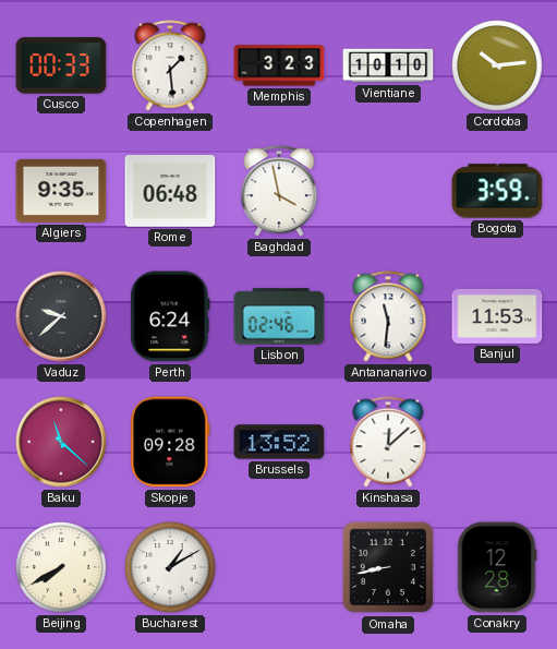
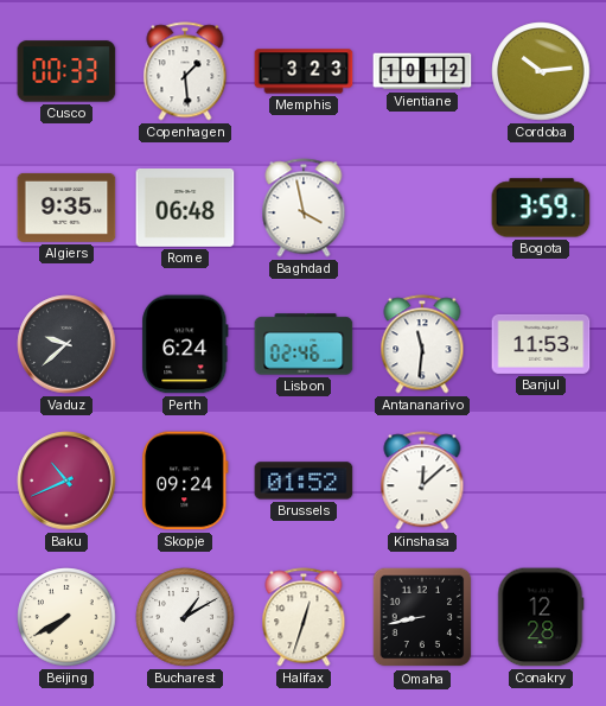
Vientiane: 10:10 -> 10:12
Baku: 11:22 -> 10:41
Skopje: 09:28 -> 09:24
Brussels: 13:52 -> 01:52
Halifax: none -> 12:33
